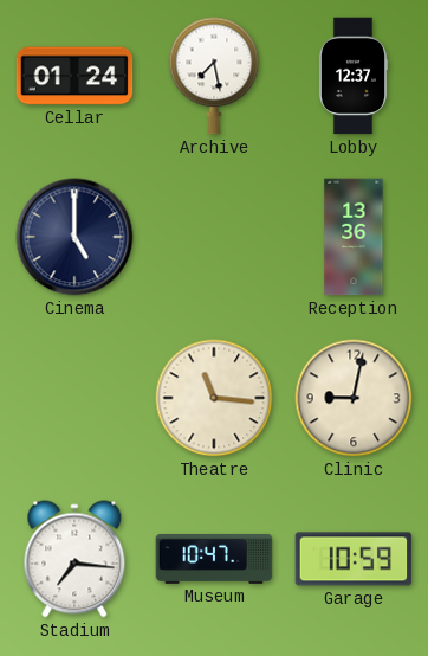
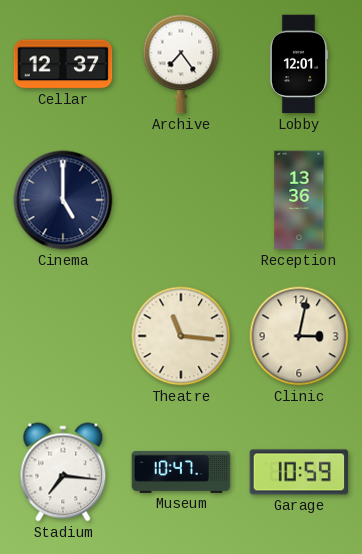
Cellar: 01:24 -> 12:37
Archive: 7:28 -> 7:24
Lobby: 12:37 -> 12:01
Clinic: 9:02 -> 3:02
